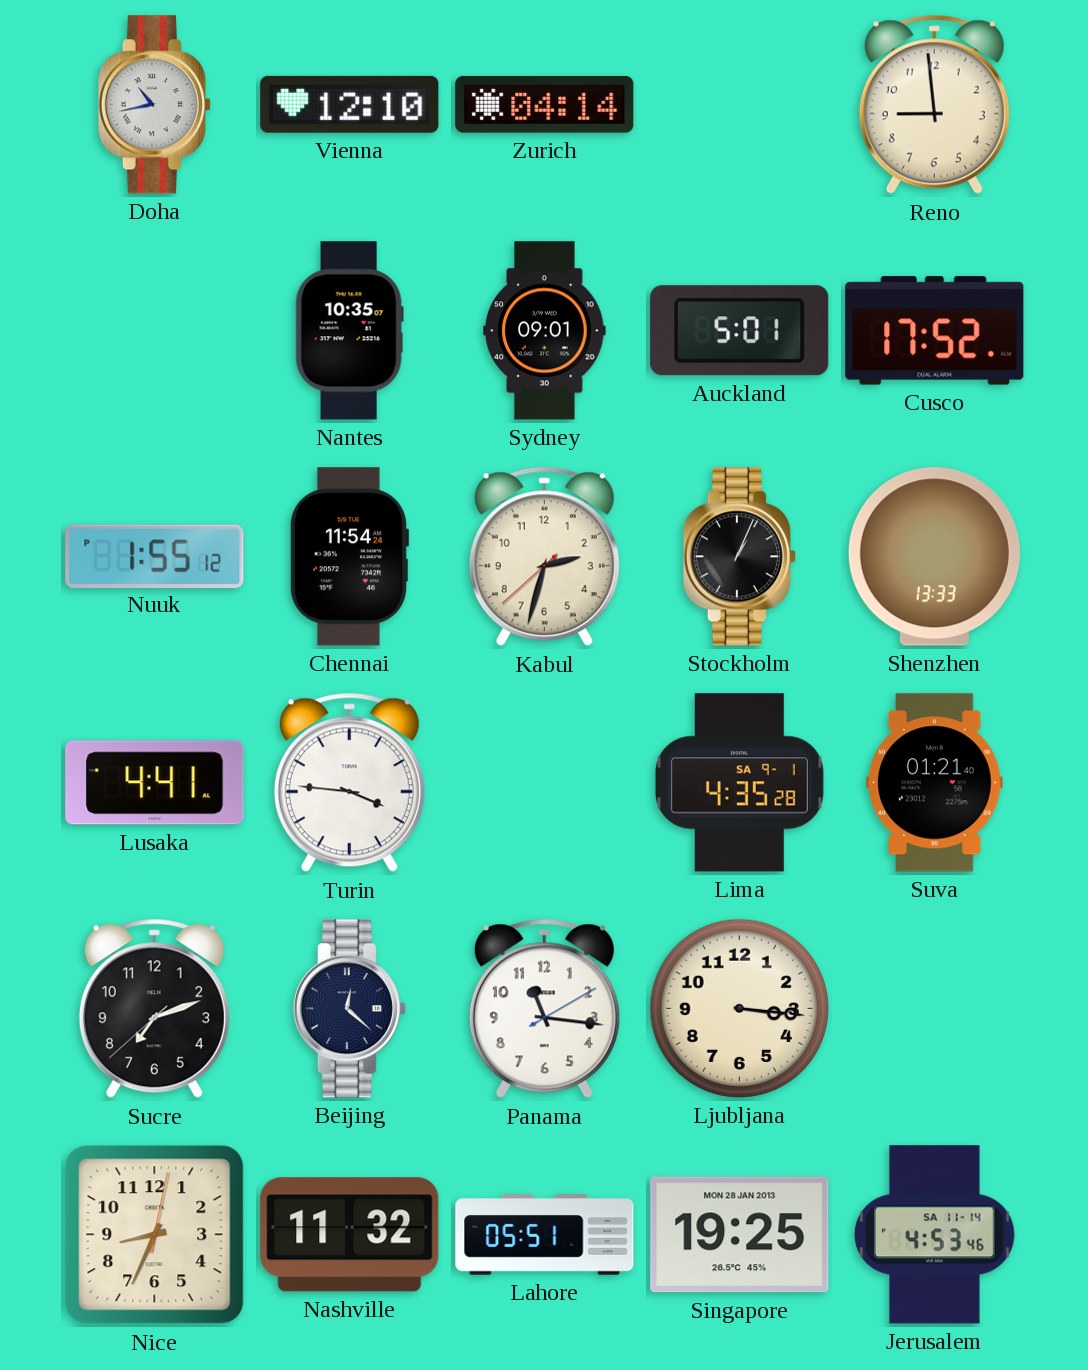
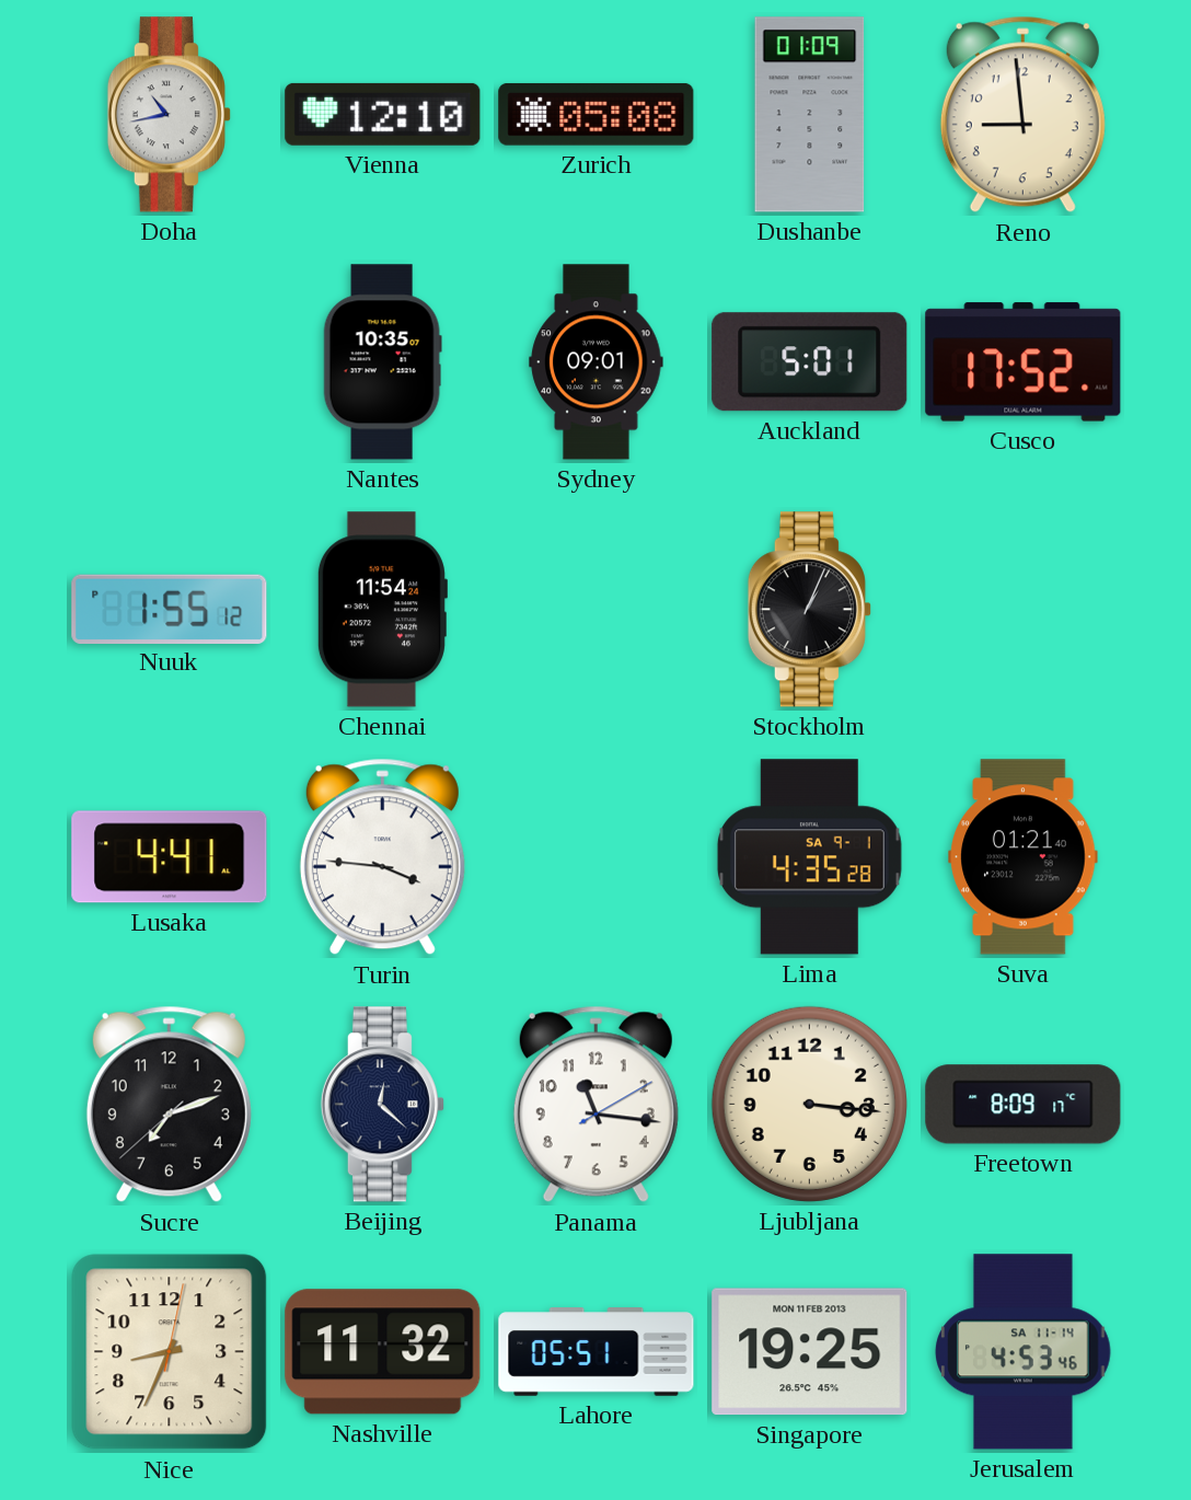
Zurich: 04:14 -> 05:08
Dushanbe: none -> 01:09
Kabul: 2:32 -> none
Shenzhen: 13:33 -> none
Freetown: none -> 8:09
Singapore date: MON 28 JAN 2013 -> MON 11 FEB 2013
